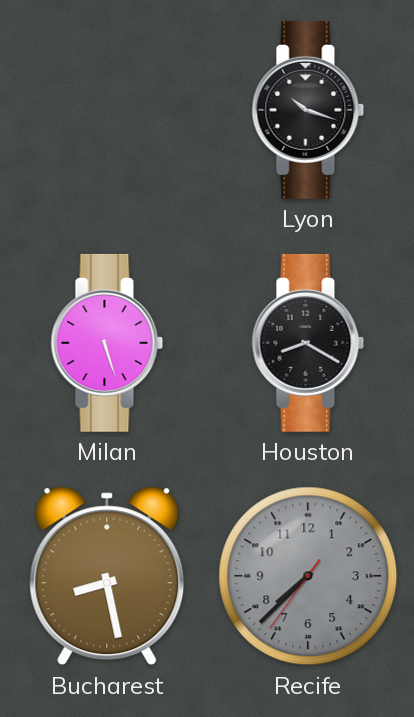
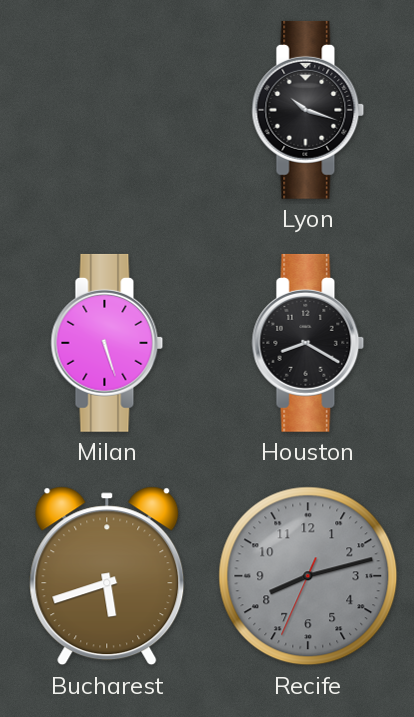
Bucharest: 8:28 -> 5:42
Recife: 7:37 -> 8:12
